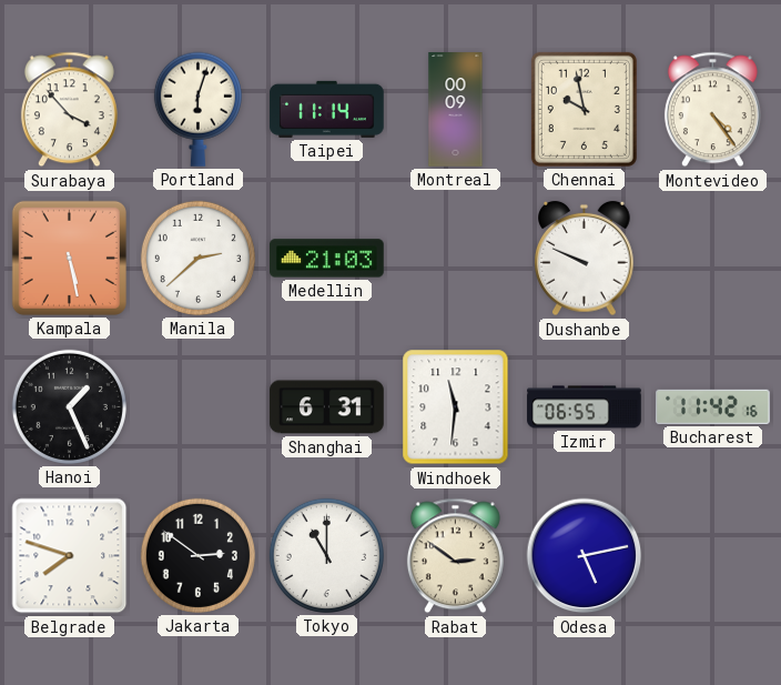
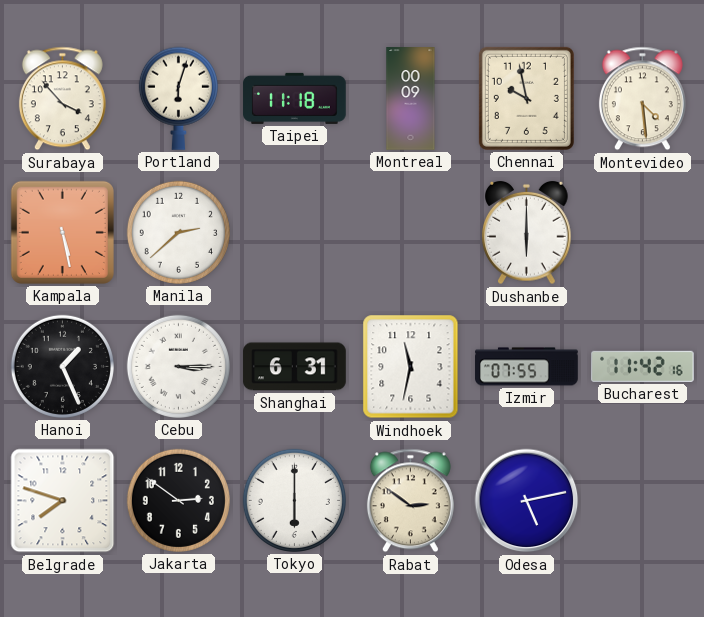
Taipei: 11:14 -> 11:18
Montevideo: 4:24 -> 4:29
Medellin: 21:03 -> none
Dushanbe: 9:49 -> 6:00
Cebu: none -> 3:15
Windhoek: 11:31 -> 11:32
Izmir: 06:55 -> 07:55
Tokyo: 11:00 -> 6:00
